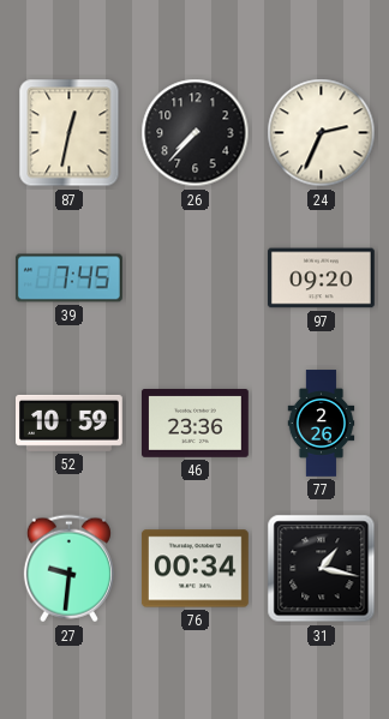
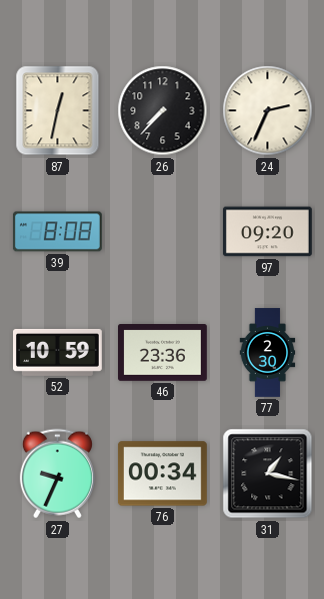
39: 7:45 -> 8:08
77: 2:26 -> 2:30
27: 9:31 -> 9:34
